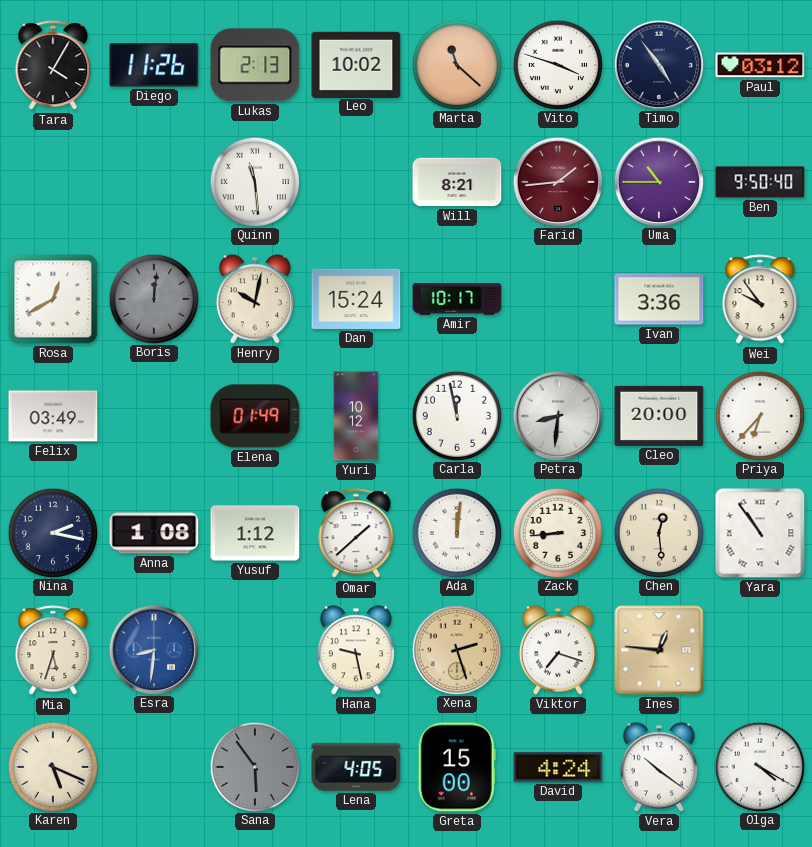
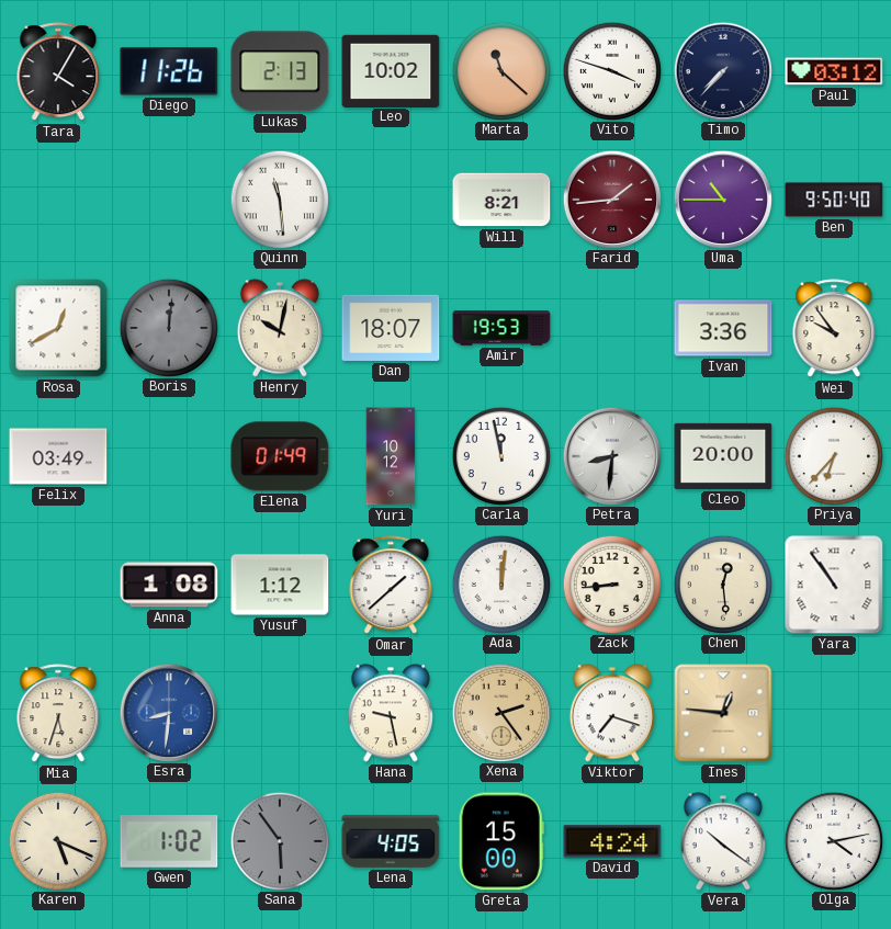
Timo: 4:54 -> 7:37
Dan: 15:24 -> 18:07
Amir: 10:17 -> 19:53
Nina: 2:17 -> none
Xena: 2:27 -> 2:24
Gwen: none -> 1:02
Olga: 4:20 -> 4:13
